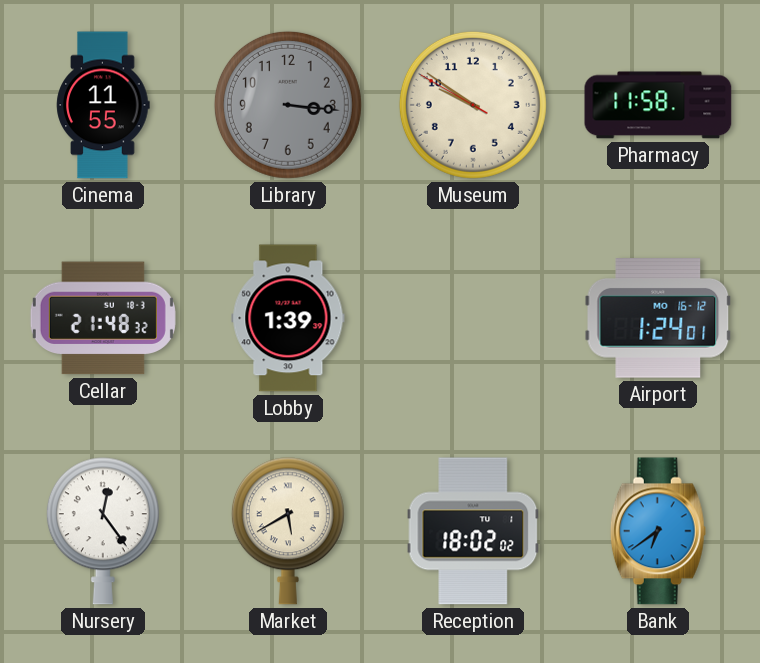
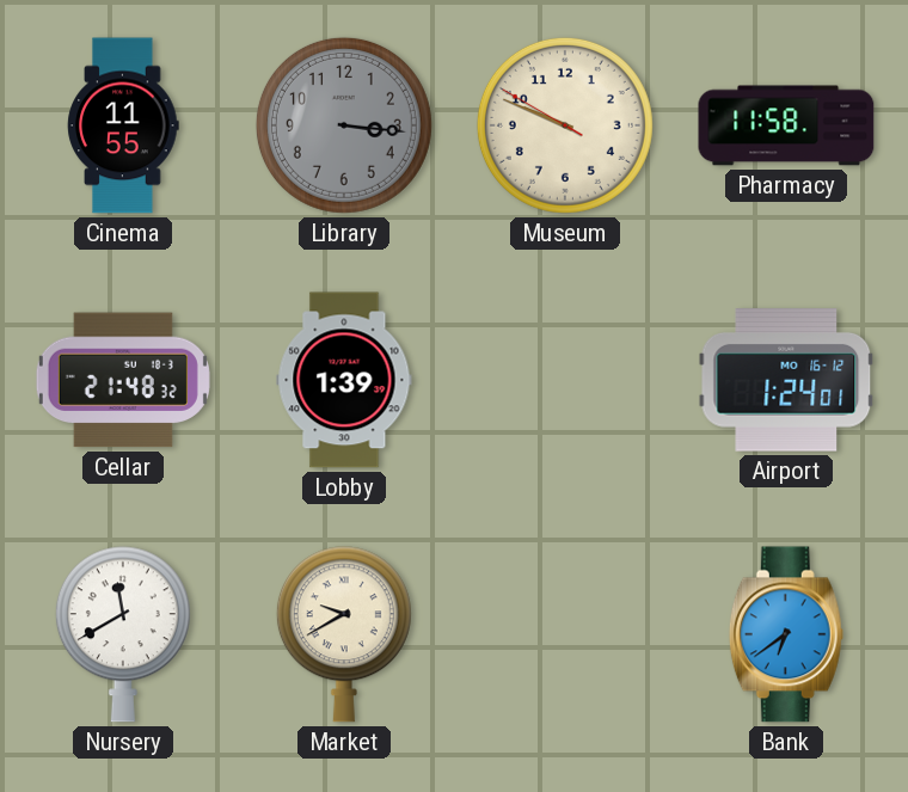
Museum: 9:50 -> 9:48
Nursery: 12:24 -> 11:40
Market: 5:40 -> 9:40
Reception: 18:02 -> none
